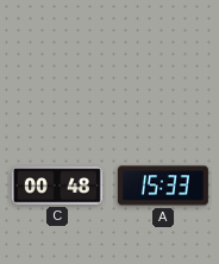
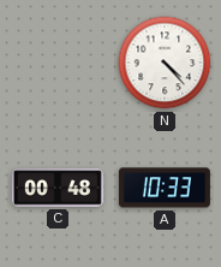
N: none -> 4:23
A: 15:33 -> 10:33
